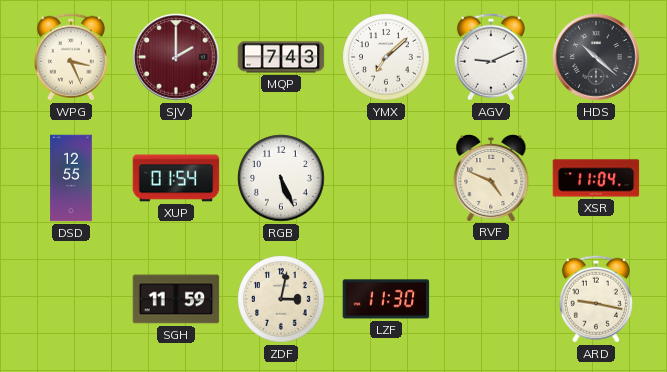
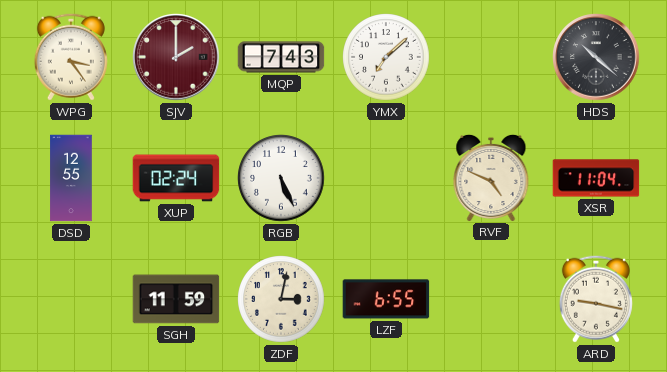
WPG: 3:26 -> 3:24
AGV: 9:11 -> none
XUP: 01:54 -> 02:24
LZF: 11:30 -> 6:55
